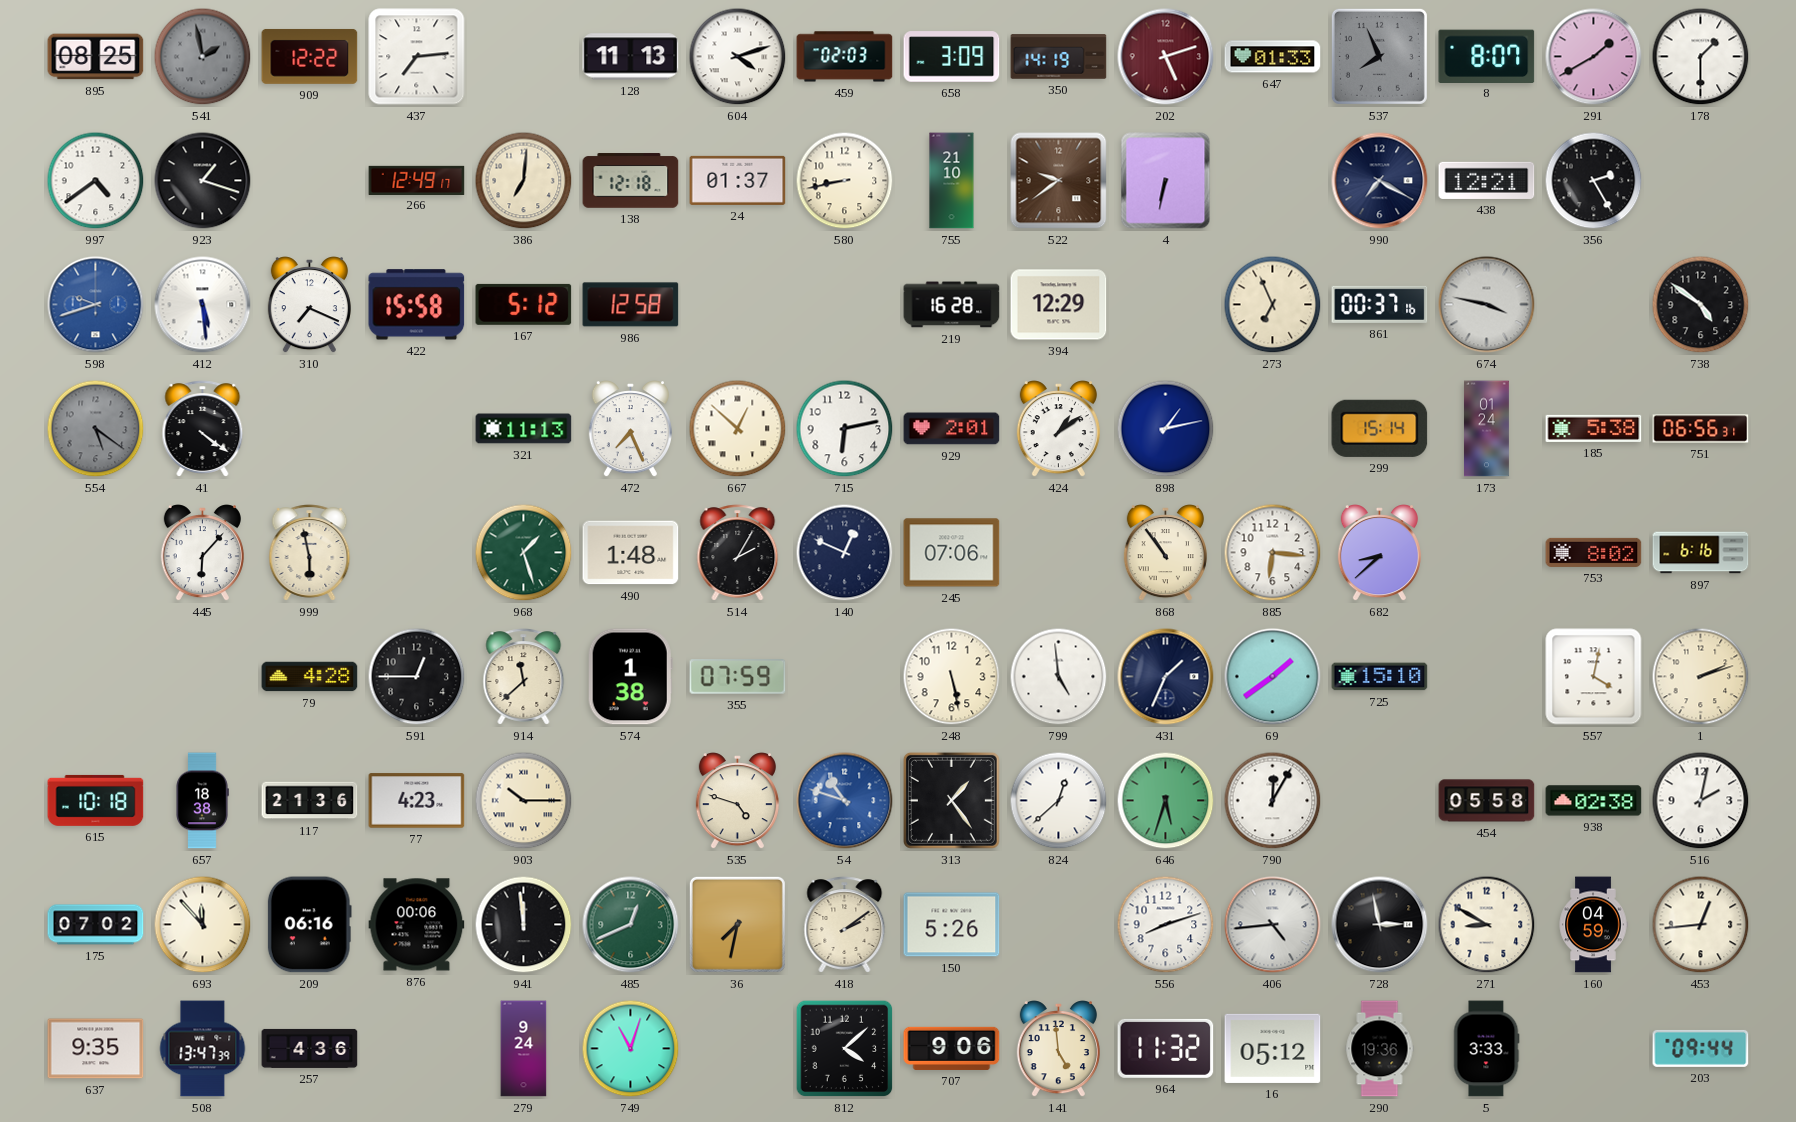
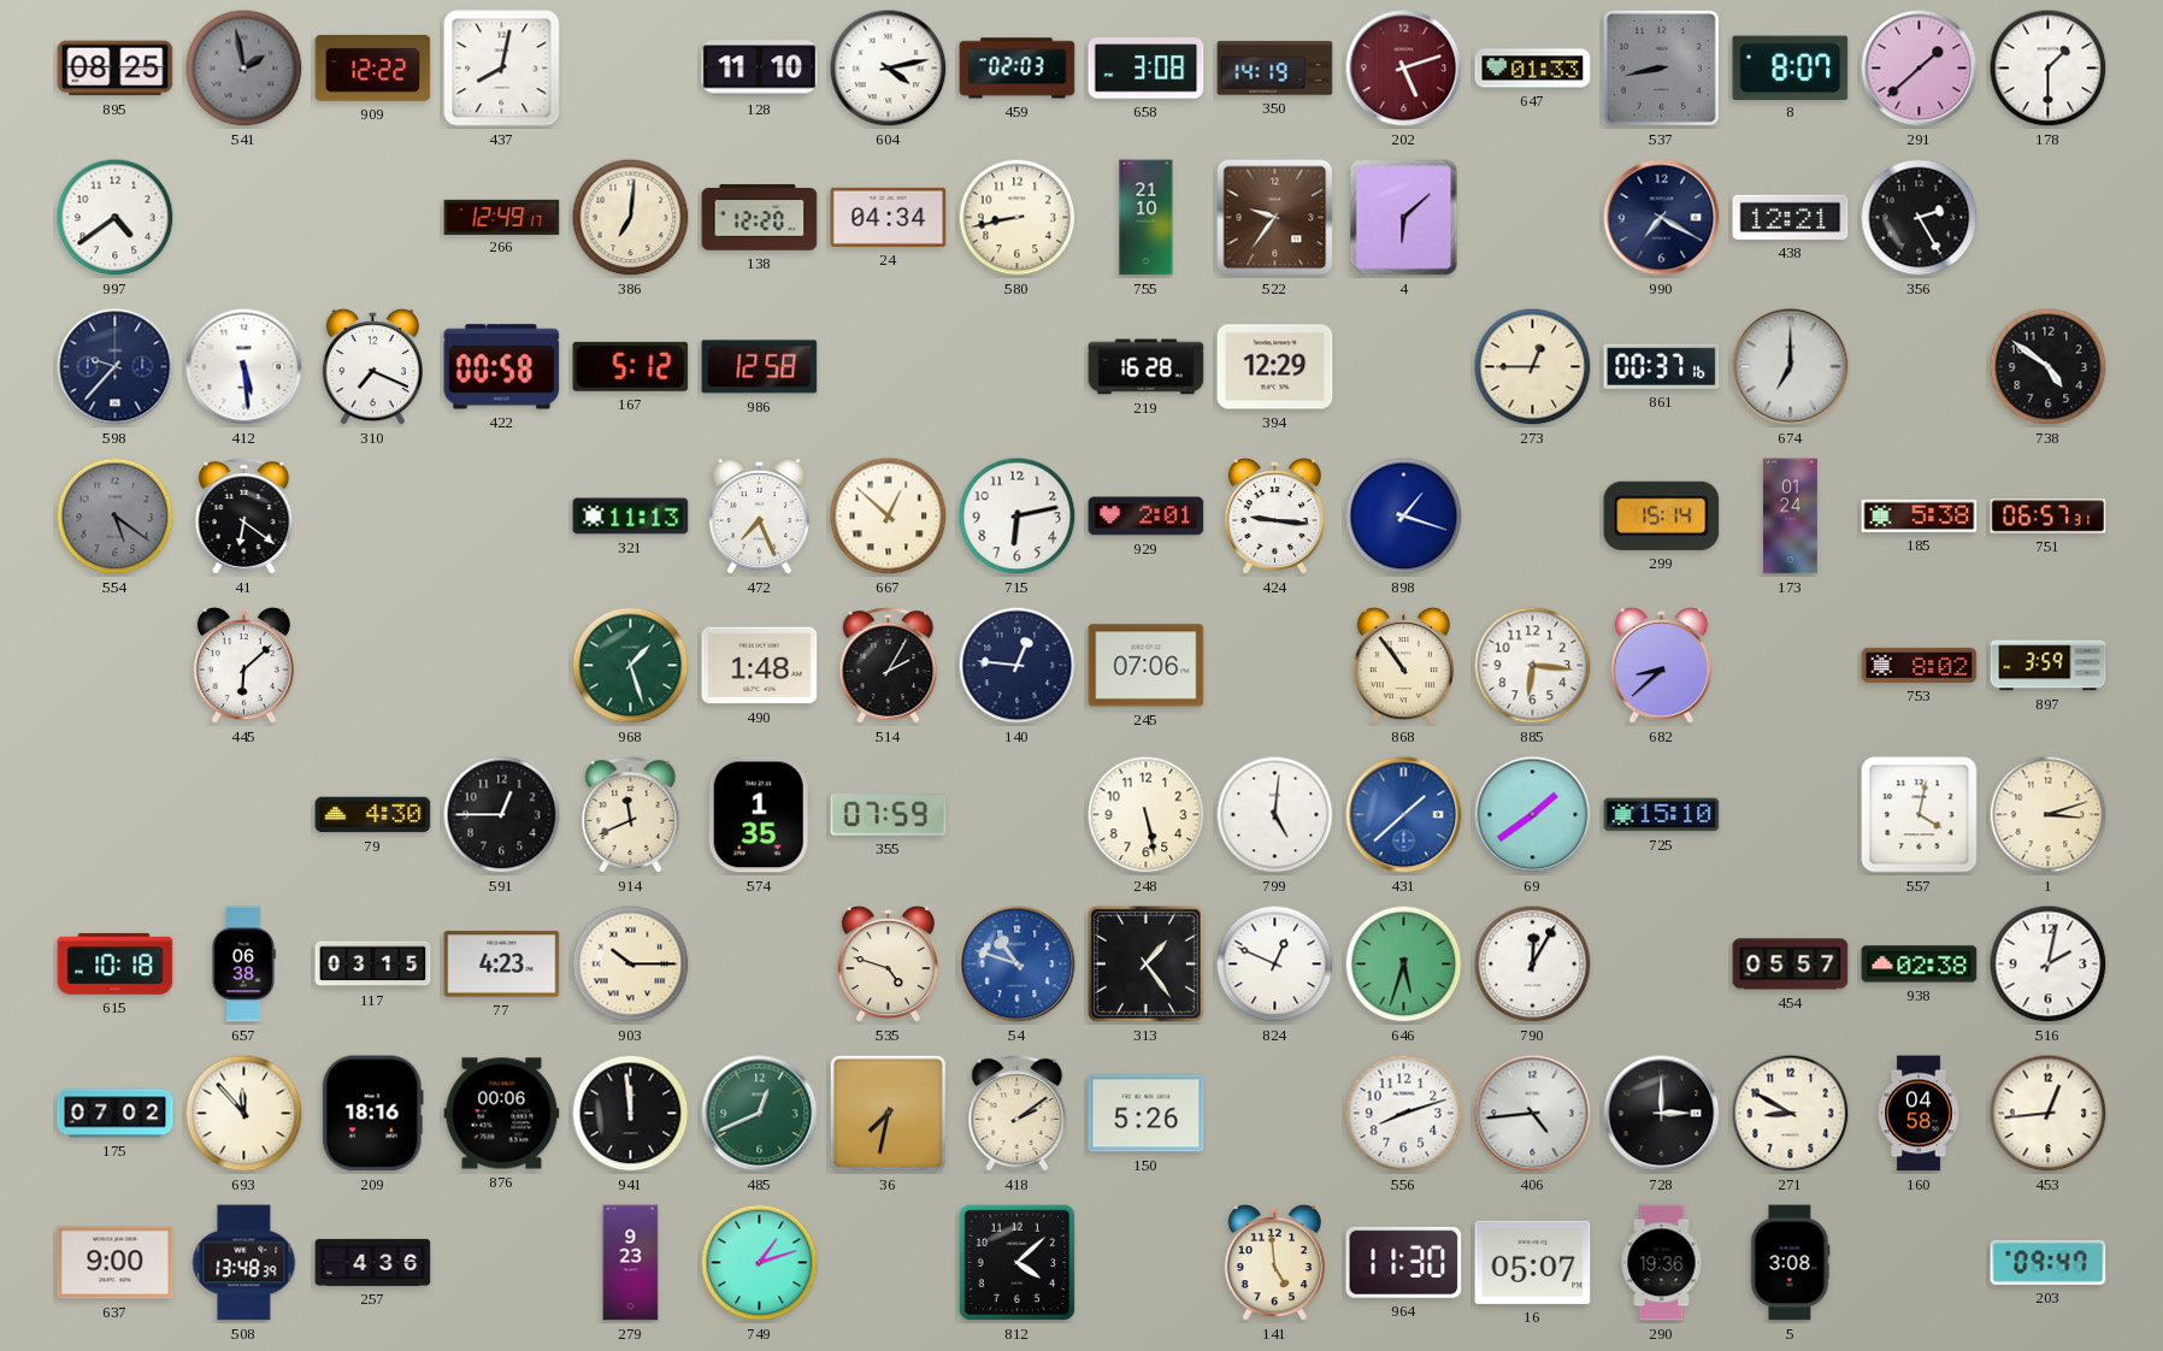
437: 7:14 -> 8:02
128: 11:13 -> 11:10
604: 4:12 -> 4:13
658: 3:09 -> 3:08
537: 7:56 -> 8:43
291: 1:40 -> 1:38
923: 1:18 -> none
138: 12:18 -> 12:20
24: 01:37 -> 04:34
522: 9:39 -> 9:36
4: 6:32 -> 6:08
598: 9:42 -> 9:37
598 dial: blue -> navy
422: 15:58 -> 00:58
273: 6:56 -> 12:45
674: 3:47 -> 7:00
41: 4:21 -> 6:21
424: 1:09 -> 9:16
898: 1:13 -> 1:18
751: 06:56 -> 06:57
445: 6:07 -> 6:08
999: 5:58 -> none
140: 12:49 -> 12:46
897: 6:16 -> 3:59
79: 4:28 -> 4:30
914: 11:38 -> 11:41
574: 1:38 -> 1:35
799: 4:59 -> 5:01
431: 1:34 -> 1:38
431 dial: navy -> blue
1: 2:12 -> 3:12
657: 18:38 -> 06:38
117: 21:36 -> 03:15
824: 12:38 -> 12:49
454: 05:58 -> 05:57
209: 06:16 -> 18:16
728: 2:58 -> 3:00
160: 04:59 -> 04:58
637: 9:35 -> 9:00
508: 13:47 -> 13:48
279: 9:24 -> 9:23
749: 11:03 -> 1:12
707: 9:06 -> none
964: 11:32 -> 11:30
16: 05:12 -> 05:07
5: 3:33 -> 3:08
203: 09:44 -> 09:47
